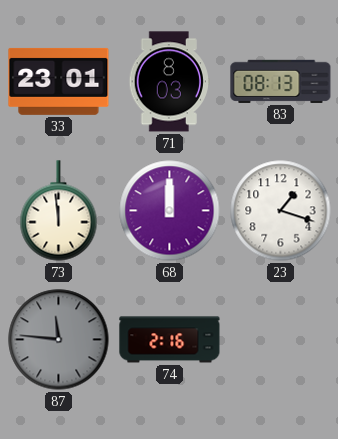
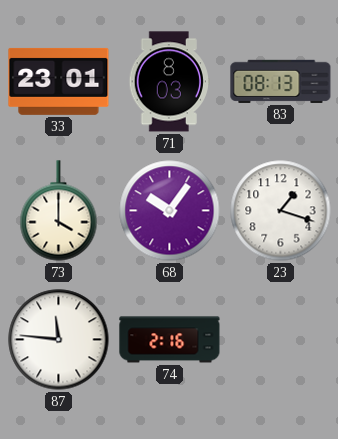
73: 11:59 -> 4:00
68: 12:00 -> 10:06
87 dial: grey -> white
